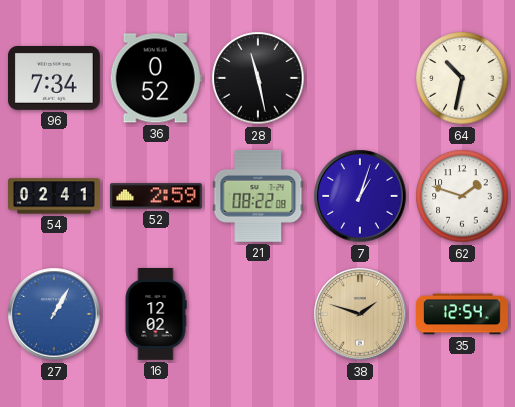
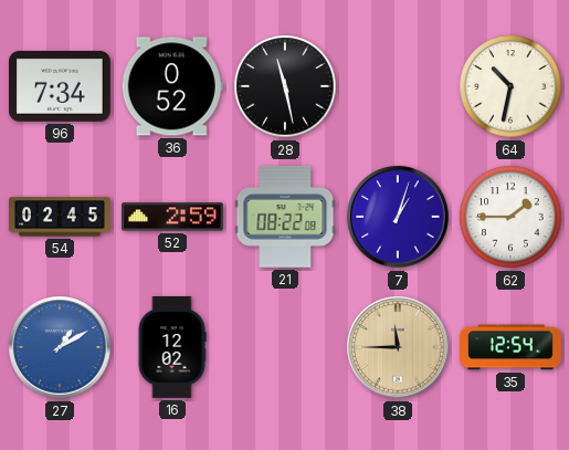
54: 02:41 -> 02:45
62: 1:48 -> 1:45
27: 1:05 -> 1:10
38: 1:48 -> 11:45
